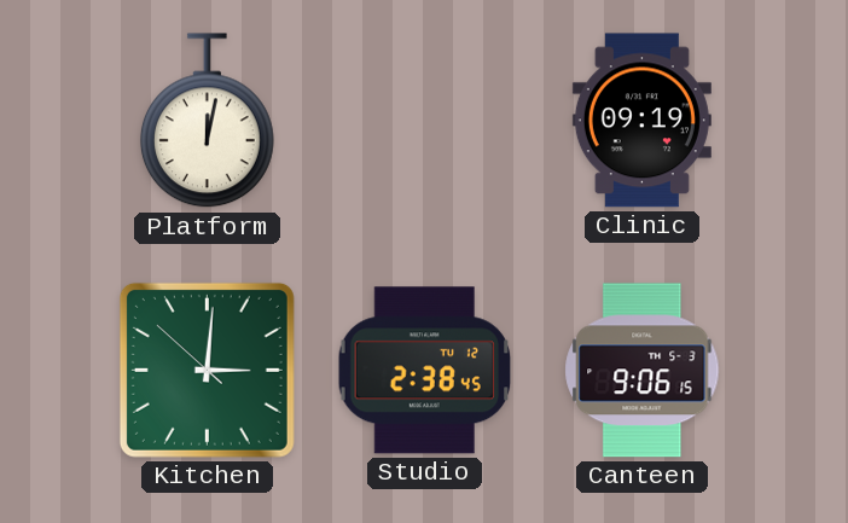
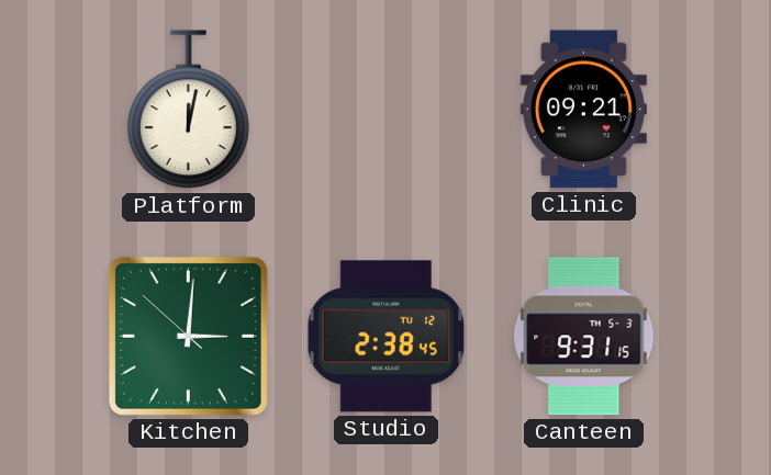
Clinic: 09:19 -> 09:21
Canteen: 9:06 -> 9:31
